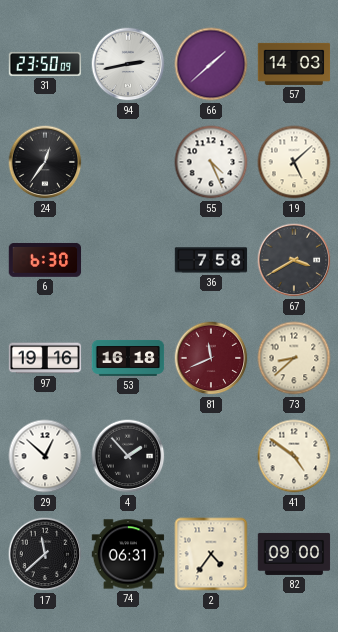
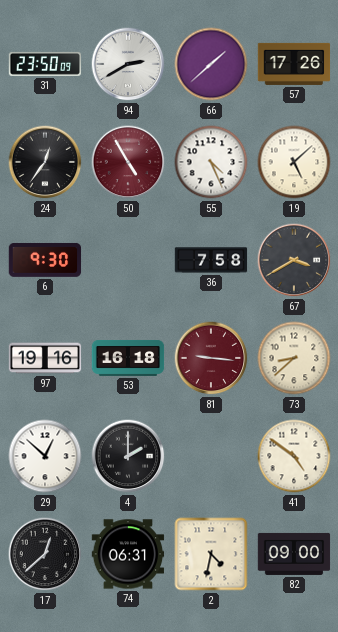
94: 2:43 -> 2:40
57: 14:03 -> 17:26
50: none -> 4:55
6: 6:30 -> 9:30
81: 11:41 -> 9:16
4: 1:53 -> 2:00
17: 11:38 -> 12:38
2: 4:36 -> 4:32
